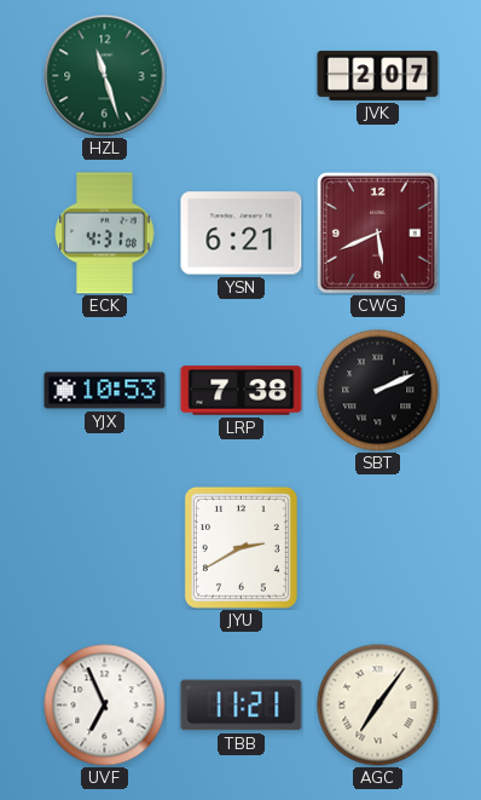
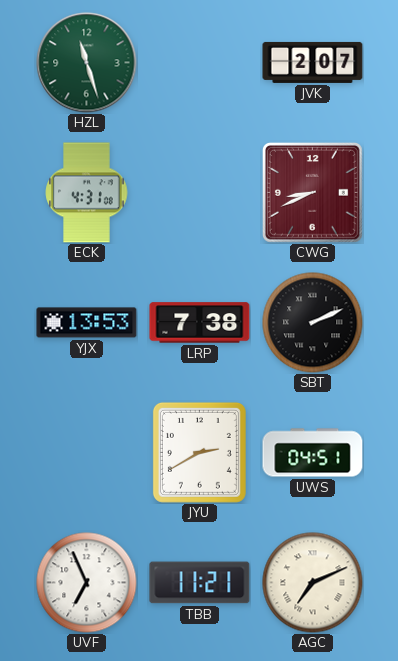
YSN: 6:21 -> none
CWG: 5:41 -> 8:41
YJX: 10:53 -> 13:53
UWS: none -> 04:51
AGC: 7:06 -> 7:11
